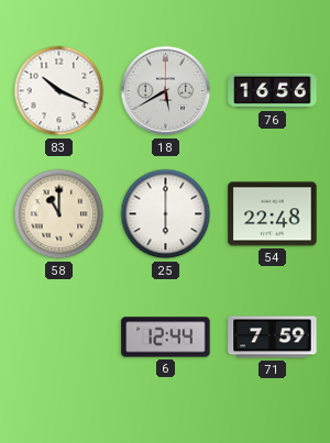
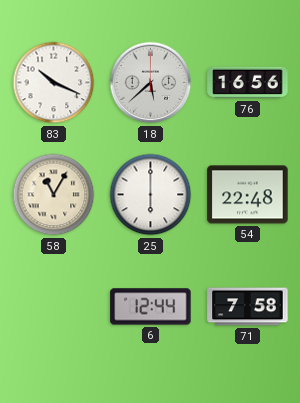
18: 5:40 -> 5:38
58: 11:00 -> 11:05
71: 7:59 -> 7:58
